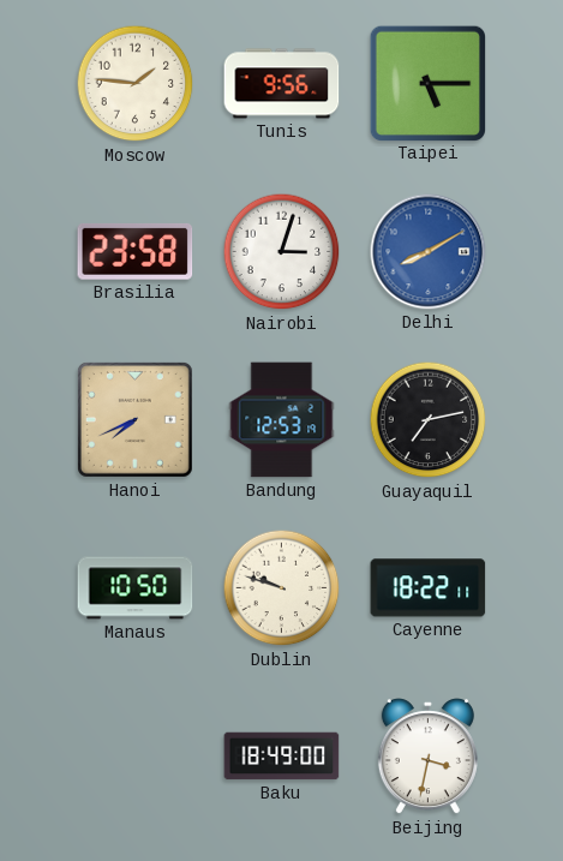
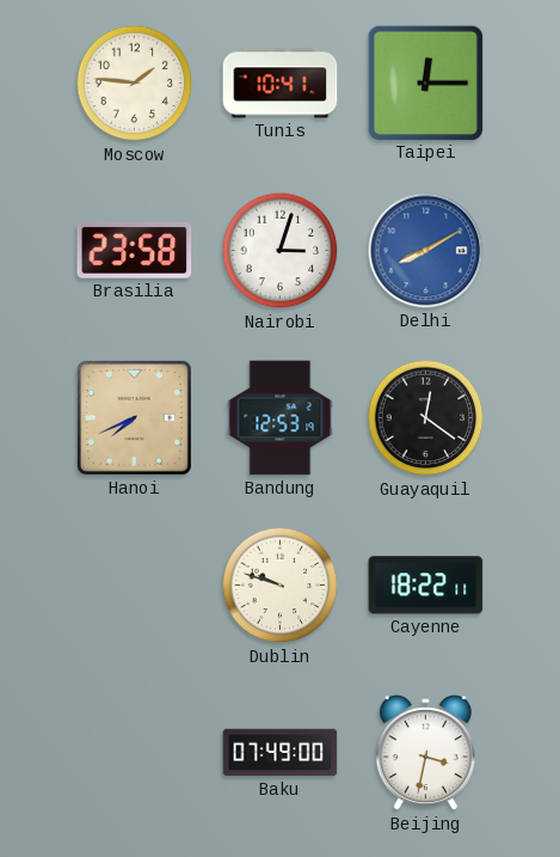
Tunis: 9:56 -> 10:41
Taipei: 5:15 -> 12:15
Guayaquil: 7:13 -> 12:21
Manaus: 10:50 -> none
Baku: 18:49 -> 07:49
